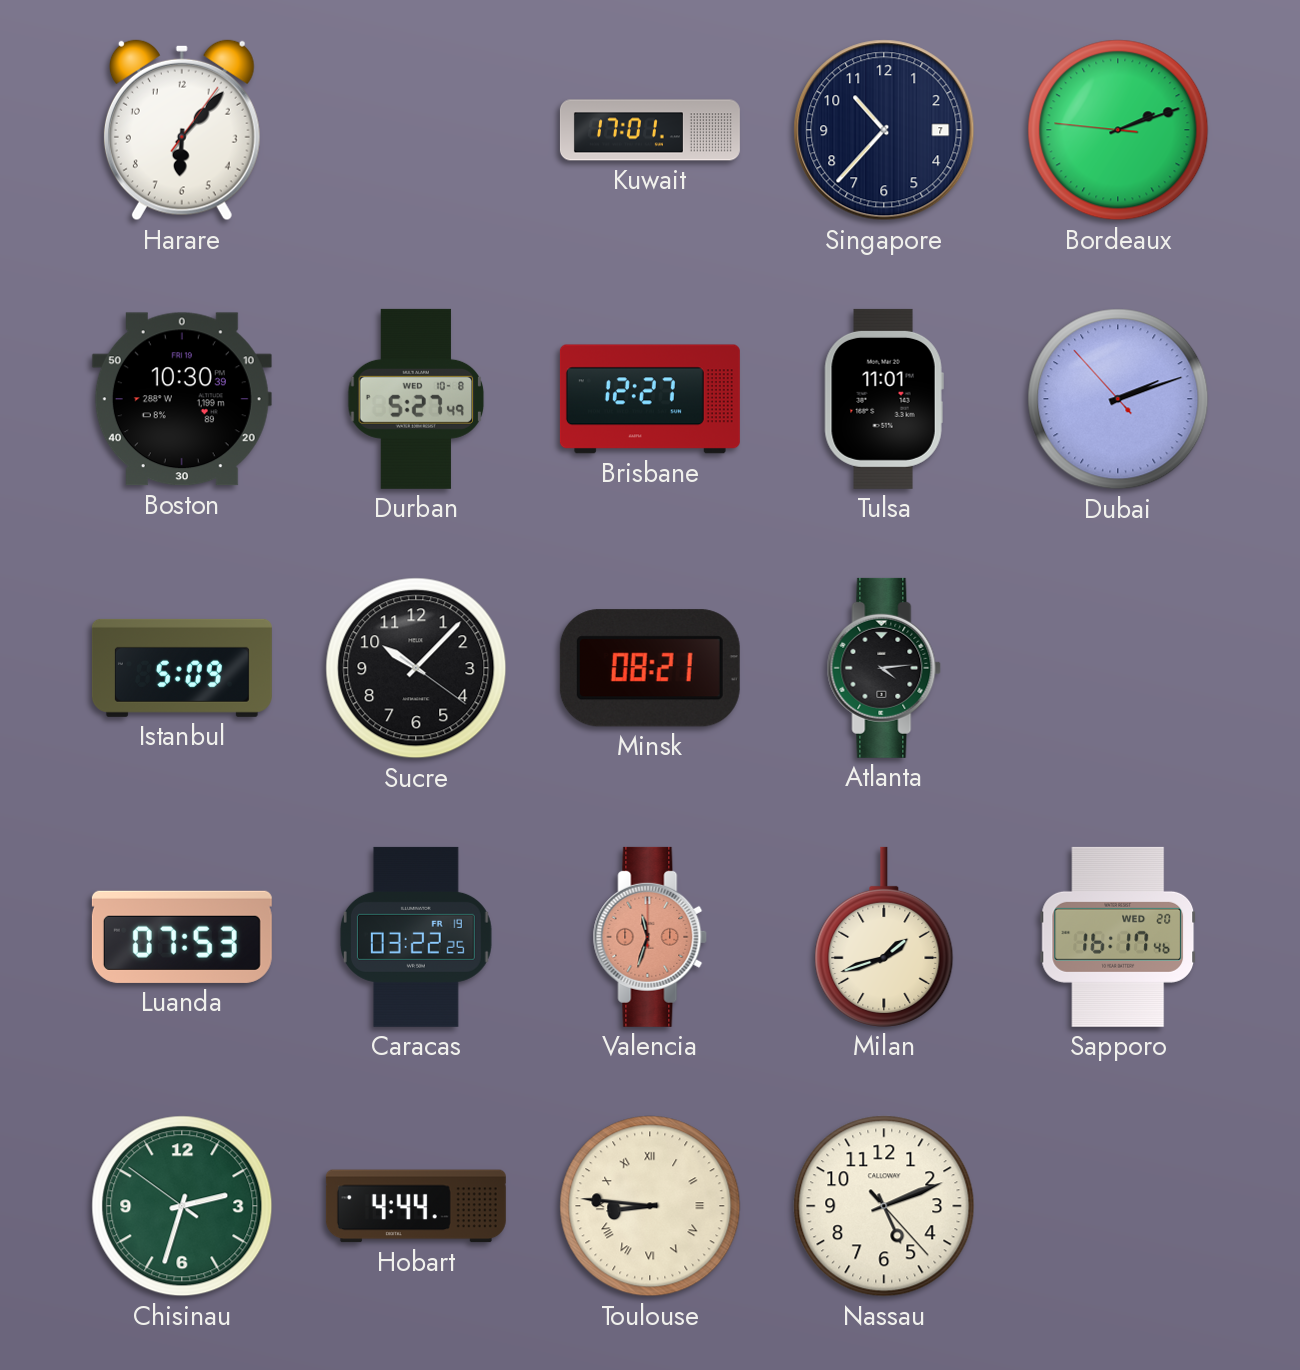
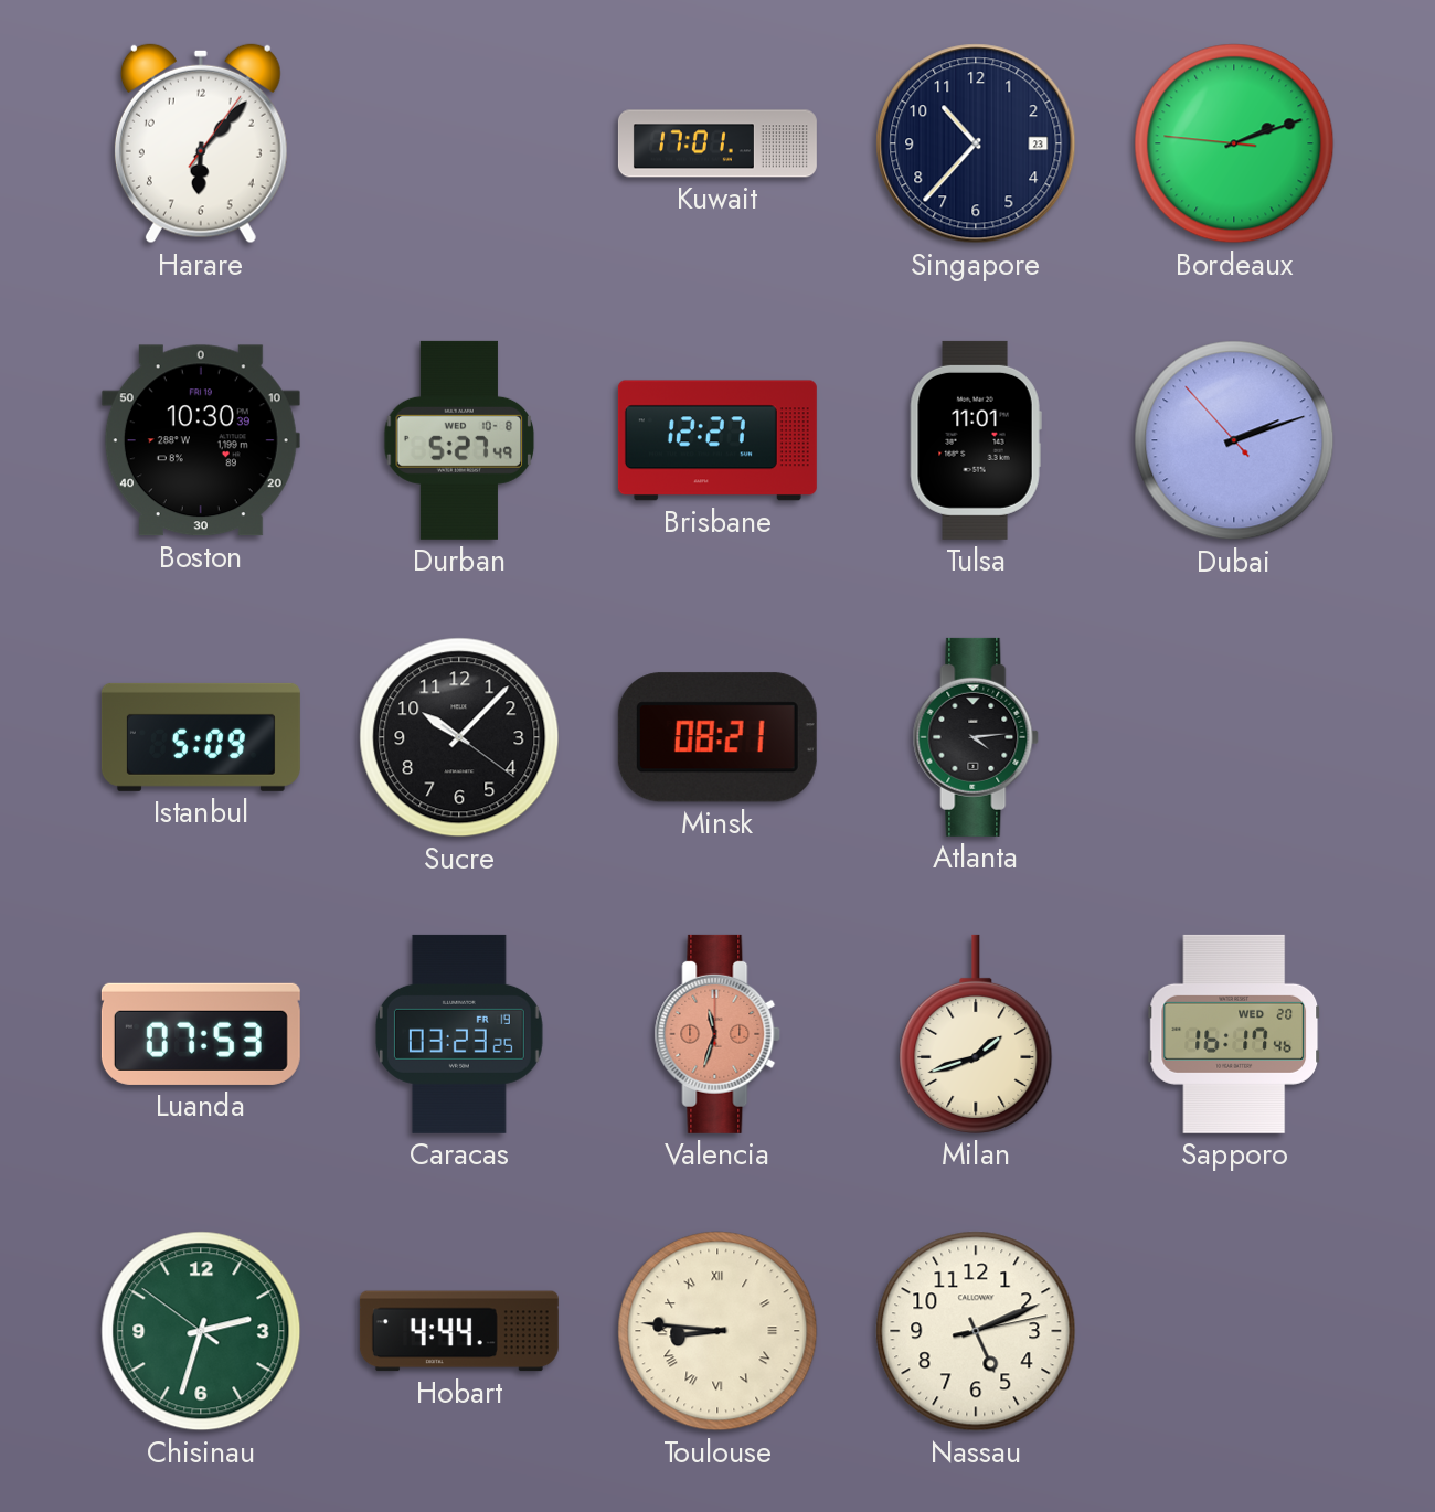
Singapore date: 7 -> 23
Caracas: 03:22 -> 03:23
Nassau: 5:11:23 -> 5:11:13
